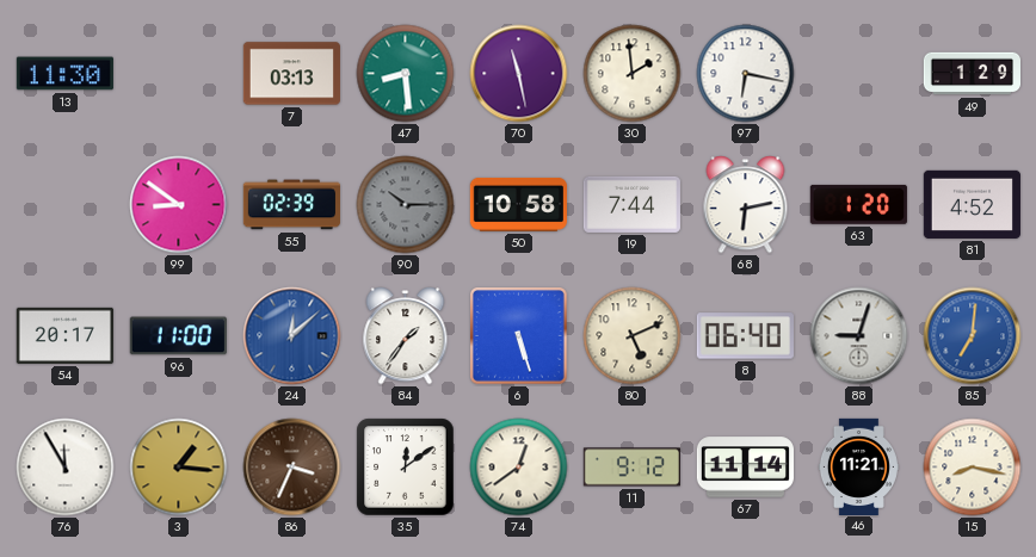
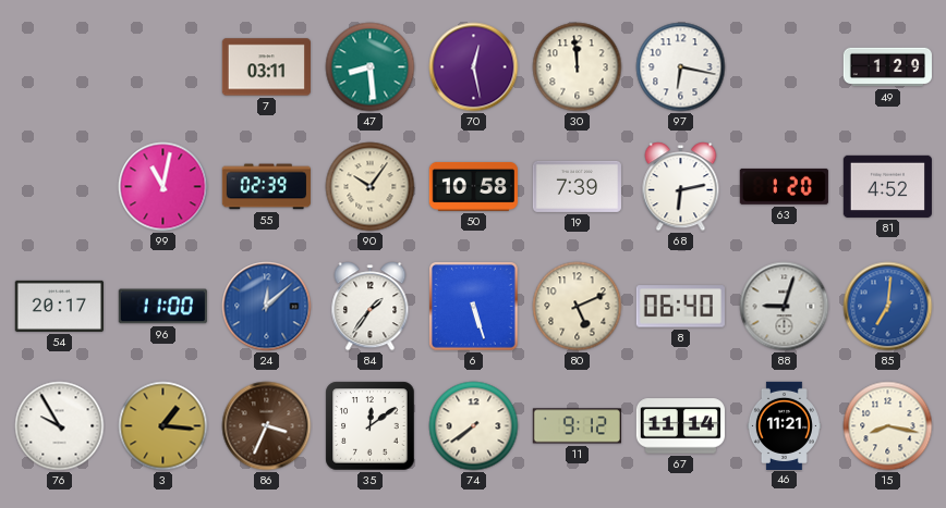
13: 11:30 -> none
7: 03:13 -> 03:11
70: 11:28 -> 12:28
30: 1:59 -> 11:59
99: 8:51 -> 11:02
90: 10:15 -> 10:06
90 dial: grey -> cream
19: 7:44 -> 7:39
76: 11:55 -> 9:55
74: 12:39 -> 7:39
